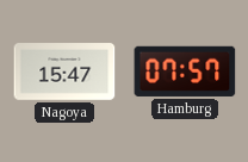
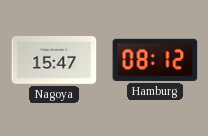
Hamburg: 07:57 -> 08:12
